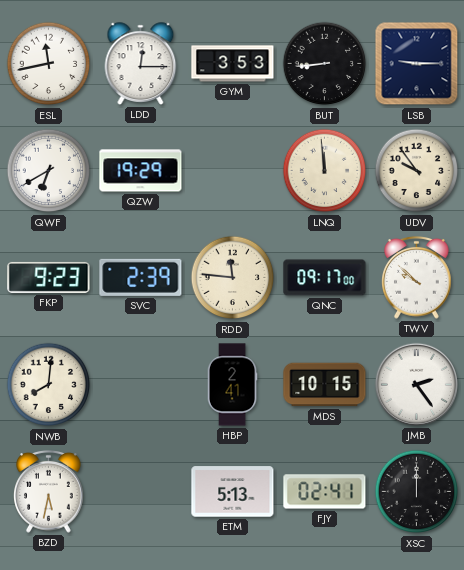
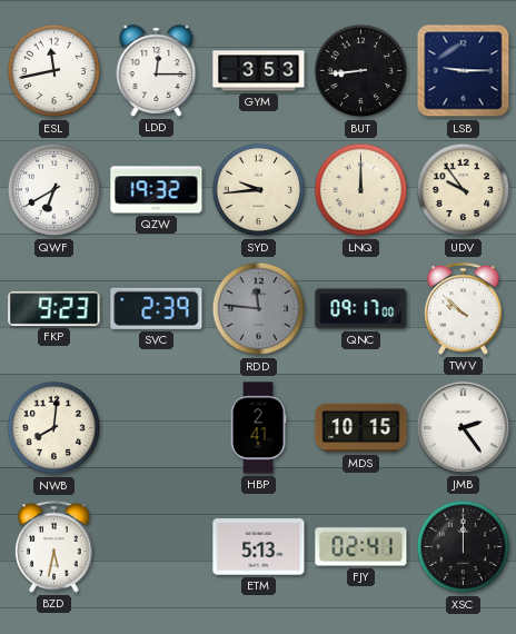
QZW: 19:29 -> 19:32
SYD: none -> 9:44
LNQ: 11:59 -> 12:00
RDD dial: cream -> grey
